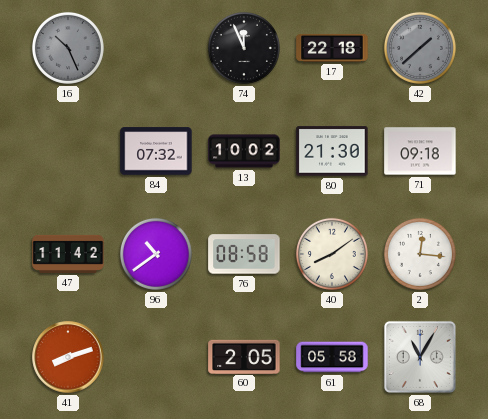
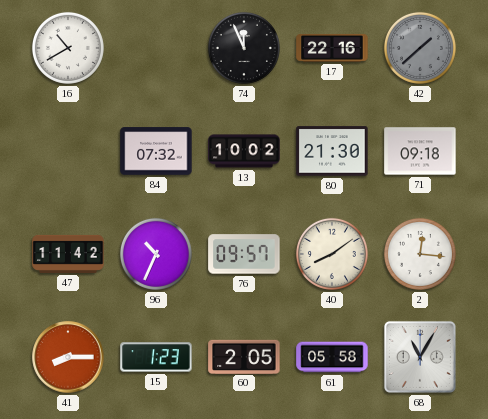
16: 10:26 -> 10:40
16 dial: grey -> white
17: 22:18 -> 22:16
96: 10:39 -> 10:34
76: 08:58 -> 09:57
41: 8:12 -> 8:15
15: none -> 1:23
